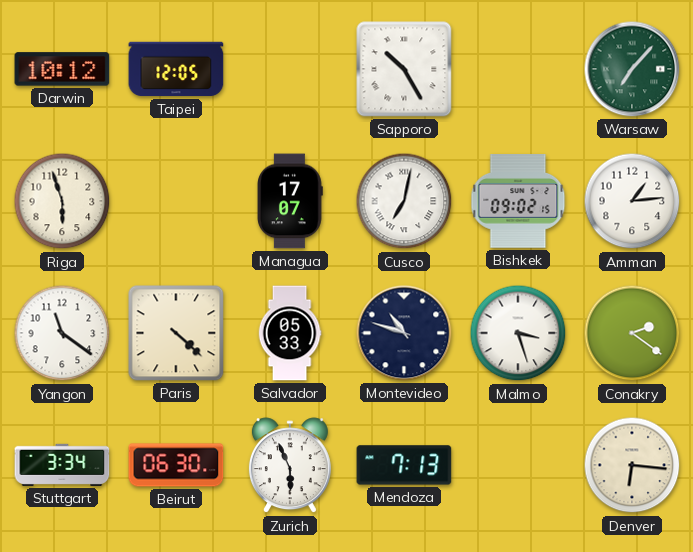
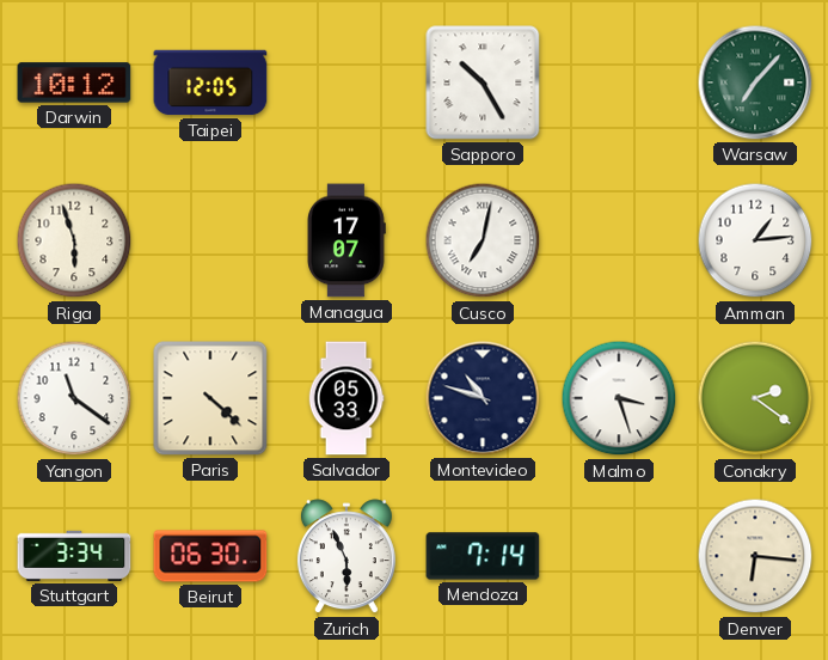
Bishkek: 09:02 -> none
Mendoza: 7:13 -> 7:14
